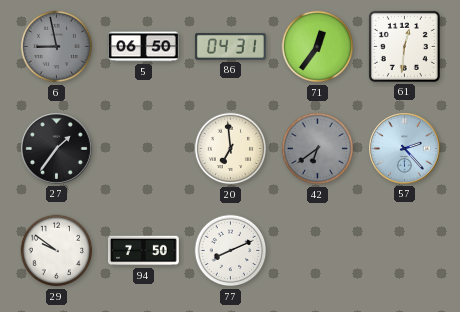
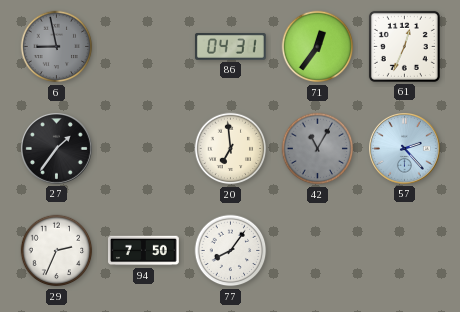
5: 06:50 -> none
61: 12:31 -> 12:34
42: 6:39 -> 11:05
29: 9:51 -> 2:34
77: 8:11 -> 8:06
